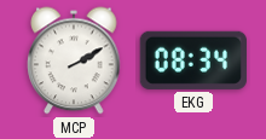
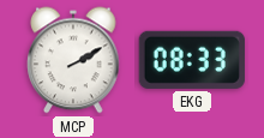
EKG: 08:34 -> 08:33
